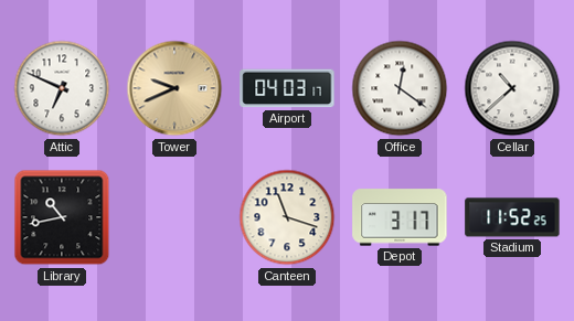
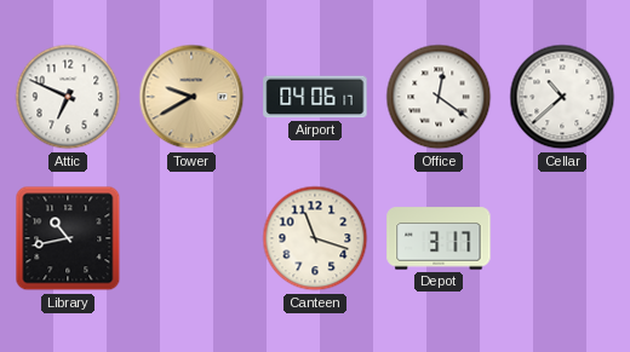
Tower: 9:41 -> 9:40
Airport: 04:03 -> 04:06
Stadium: 11:52 -> none
